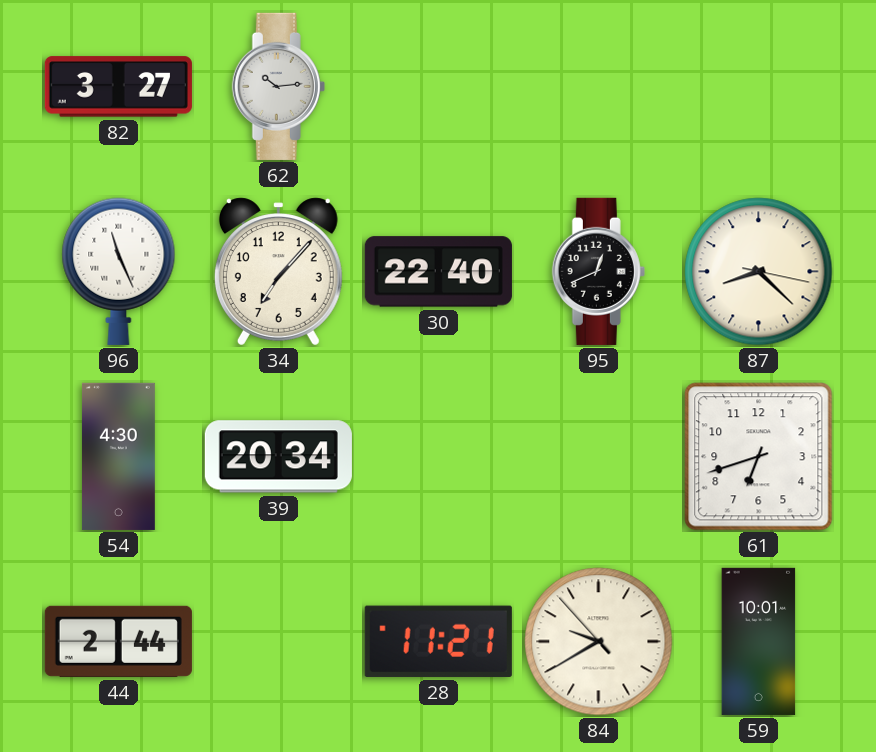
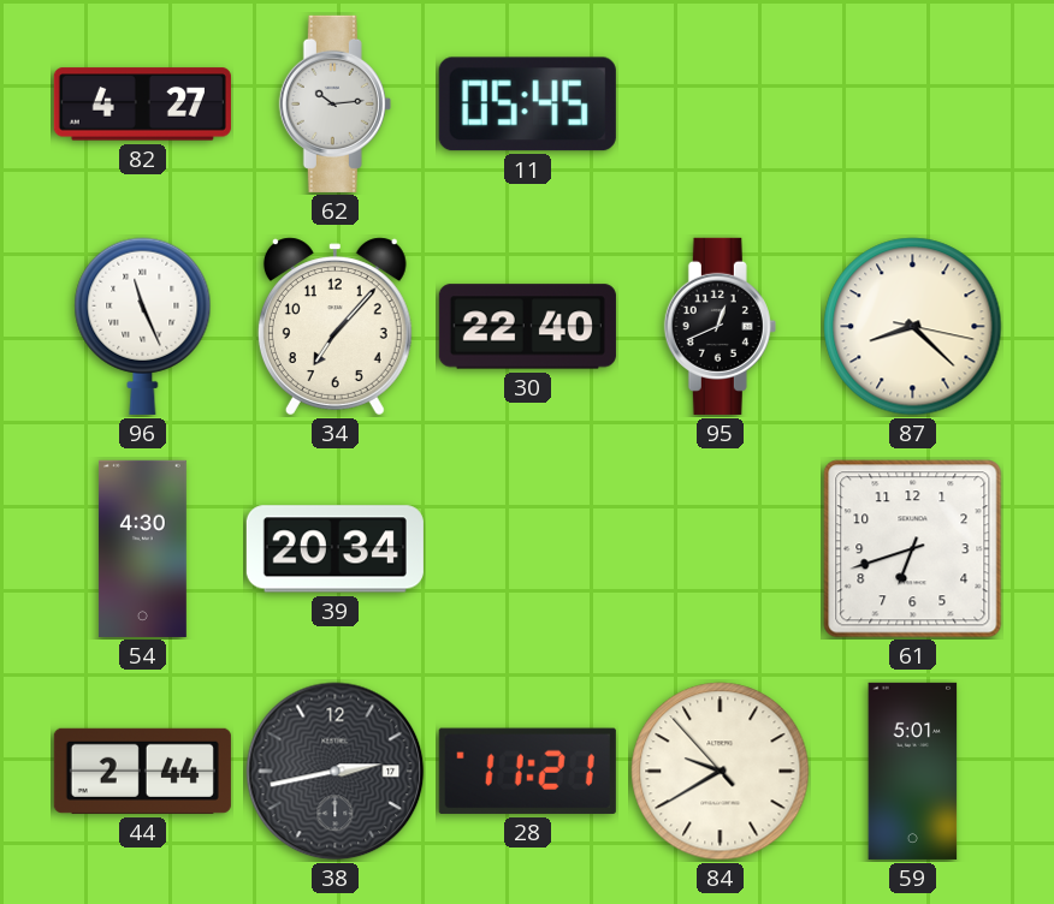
82: 3:27 -> 4:27
11: none -> 05:45
38: none -> 2:43
59: 10:01 -> 5:01
